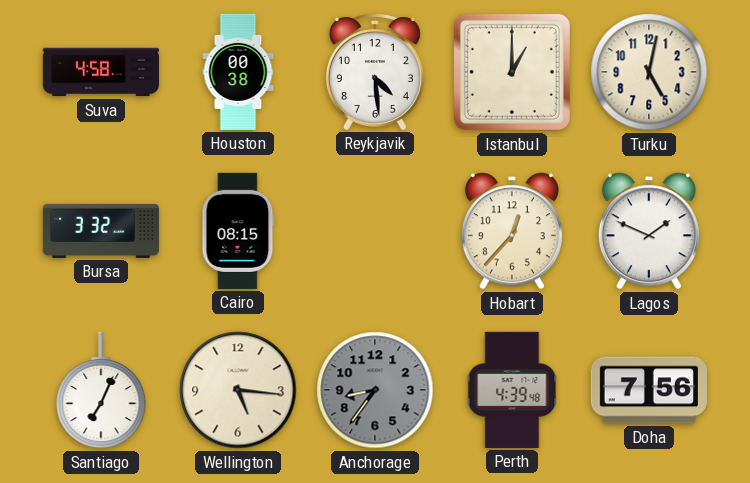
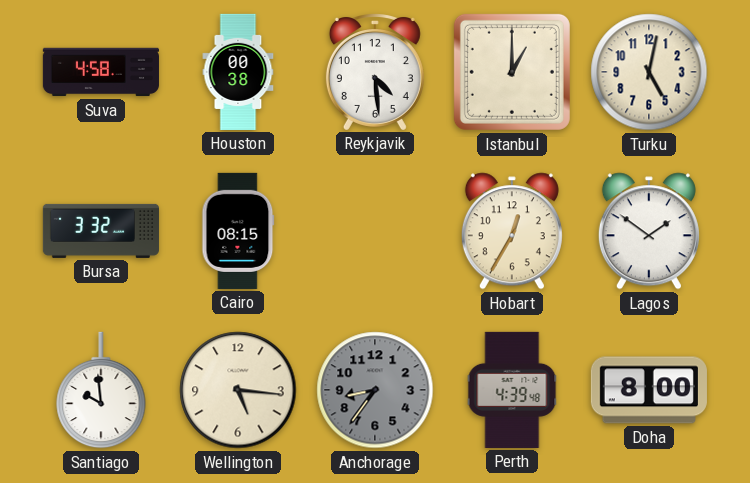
Hobart: 12:37 -> 12:35
Lagos: 1:49 -> 1:51
Santiago: 7:04 -> 9:59
Doha: 7:56 -> 8:00
